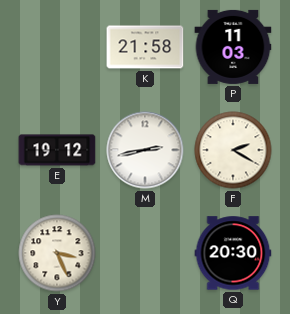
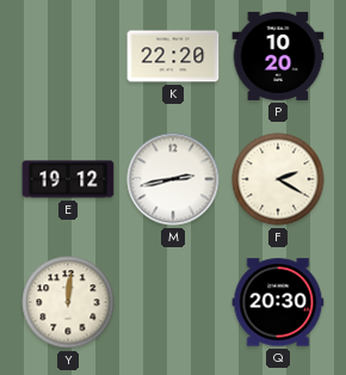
K: 21:58 -> 22:20
P: 11:03 -> 10:20
Y: 3:26 -> 12:01
